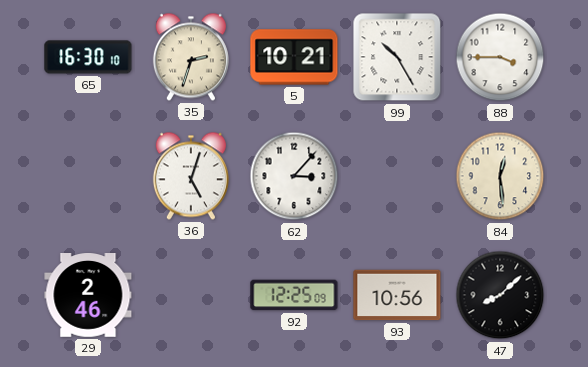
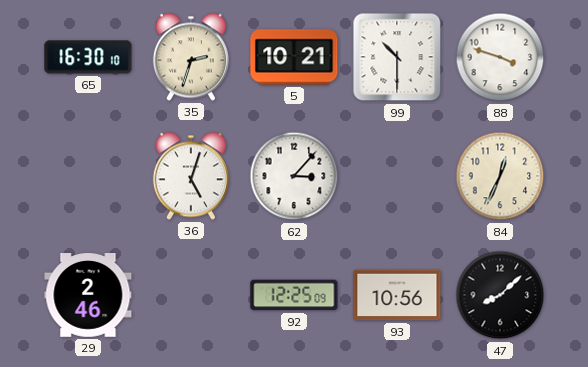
99: 10:25 -> 10:30
88: 3:45 -> 3:48
84: 12:29 -> 12:34
